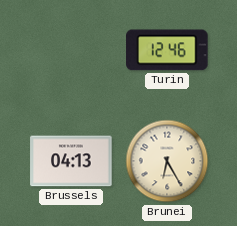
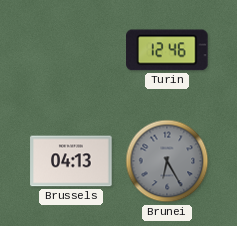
Brunei dial: cream -> grey
